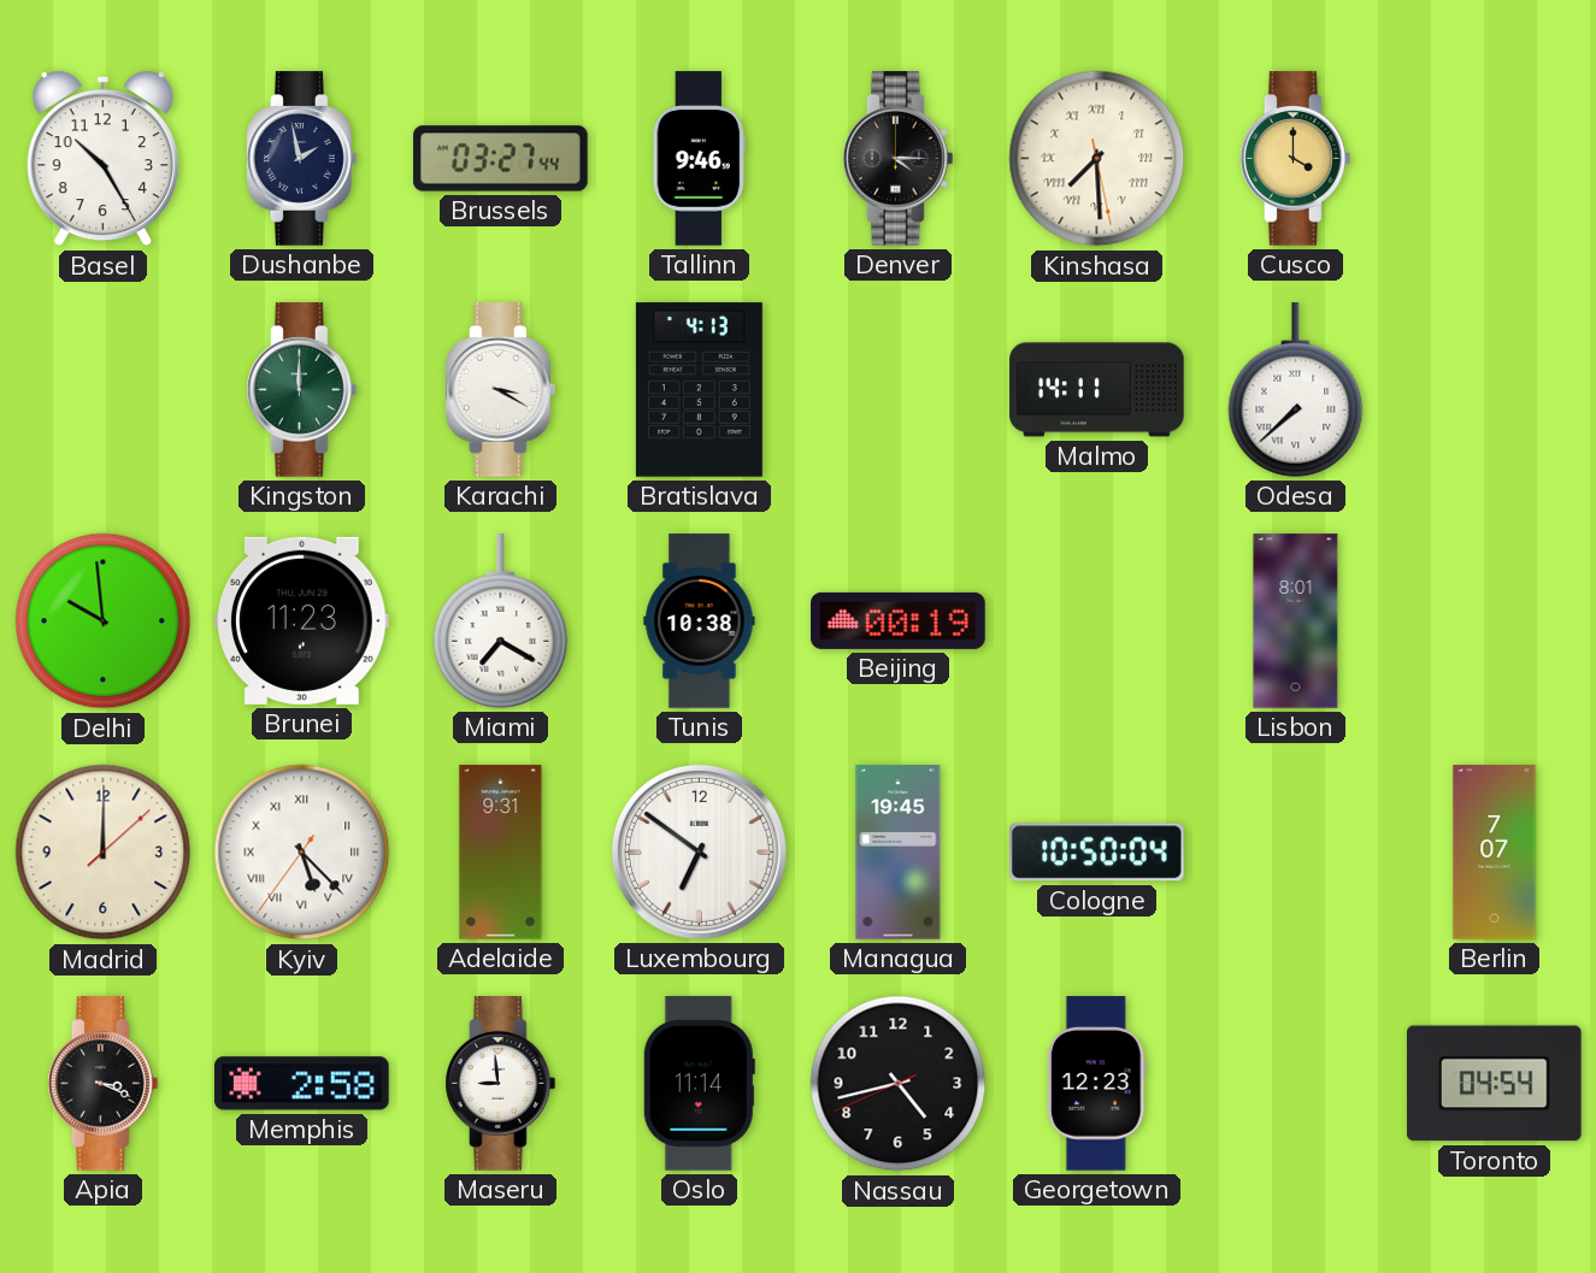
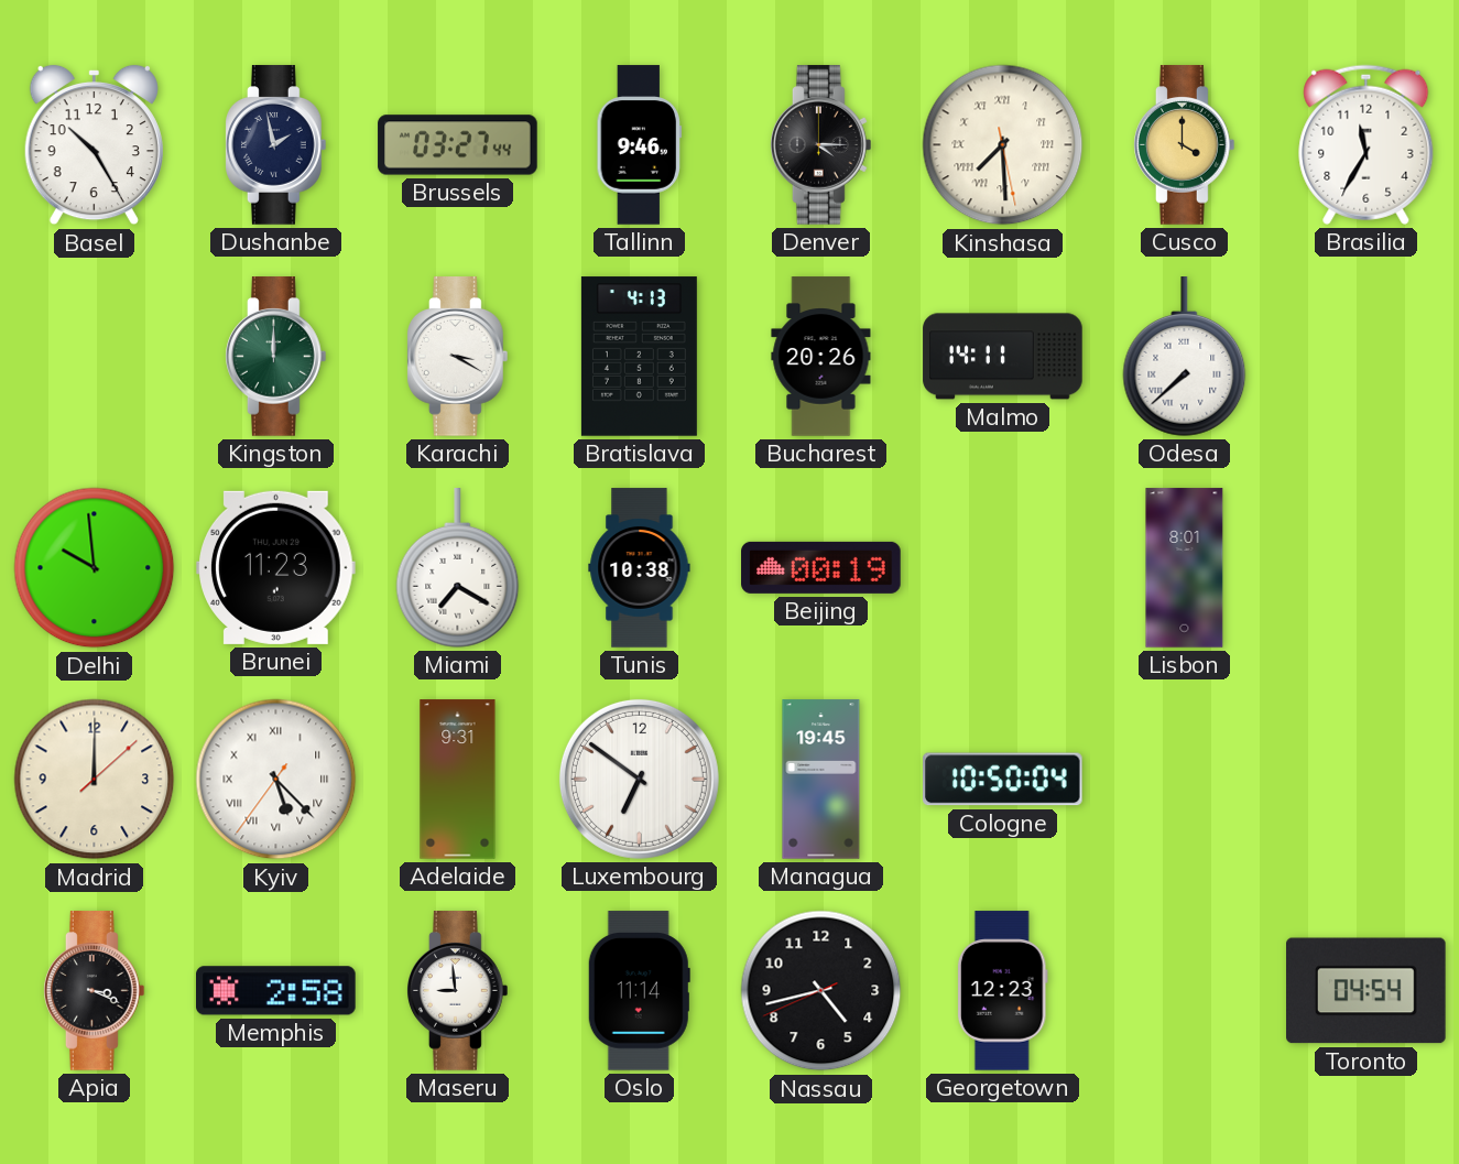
Brasilia: none -> 11:35
Bucharest: none -> 20:26
Berlin: 7:07 -> none
